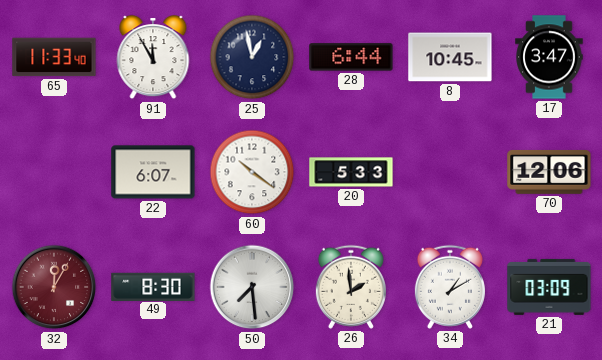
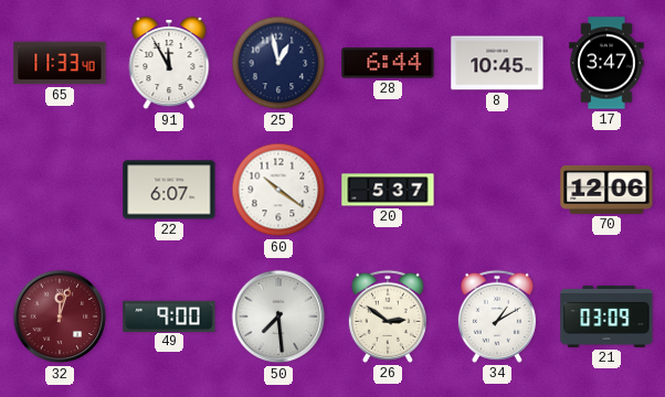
20: 5:33 -> 5:37
32: 12:05 -> 12:03
49: 8:30 -> 9:00
26: 1:59 -> 2:51
